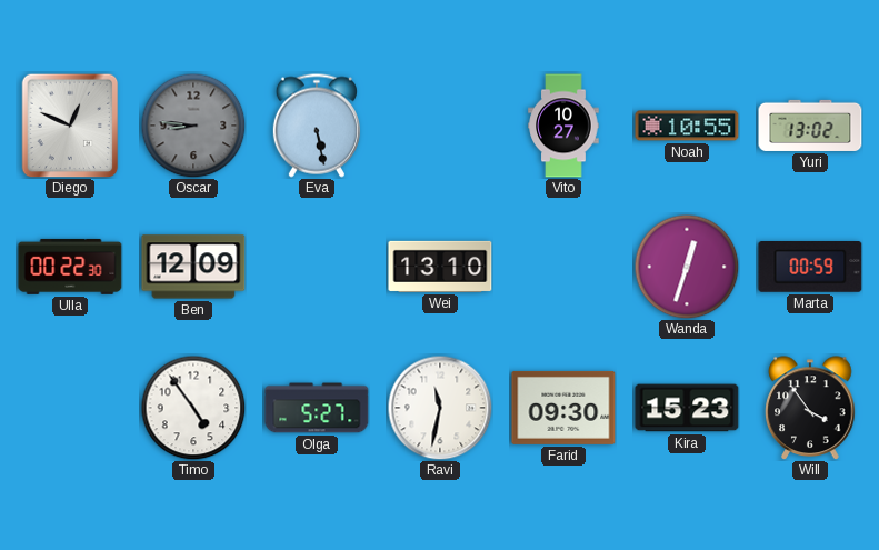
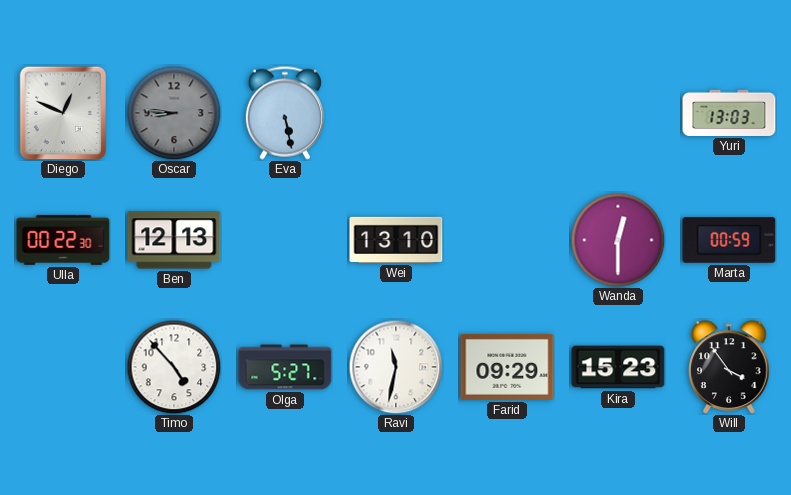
Vito: 10:27 -> none
Noah: 10:55 -> none
Yuri: 13:02 -> 13:03
Ben: 12:09 -> 12:13
Wanda: 12:33 -> 12:30
Timo: 4:54 -> 4:53
Farid: 09:30 -> 09:29
